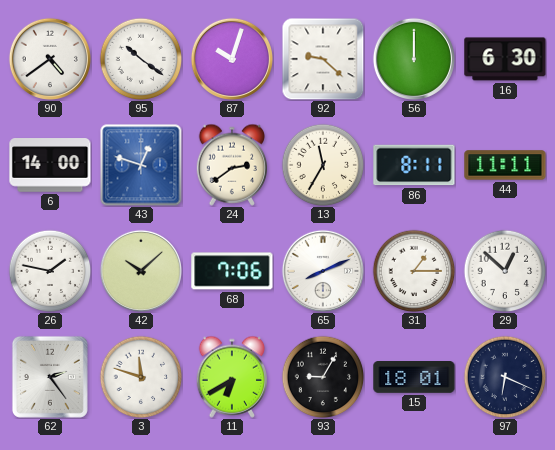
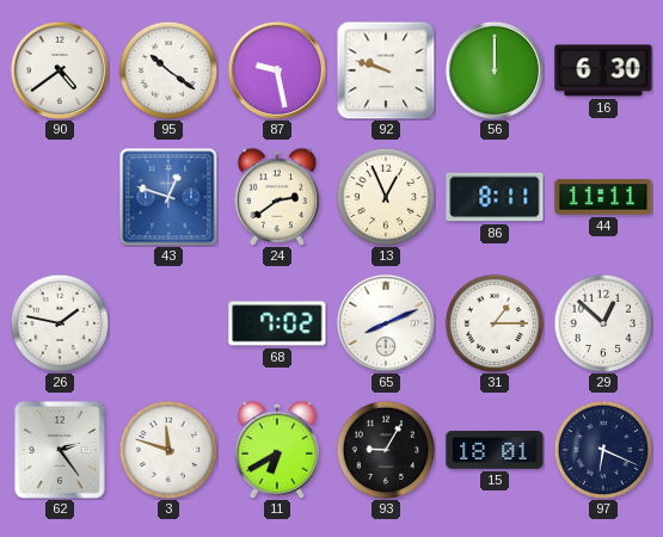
87: 10:03 -> 9:28
92: 9:22 -> 9:48
6: 14:00 -> none
13: 11:35 -> 12:56
42: 10:08 -> none
68: 7:06 -> 7:02
